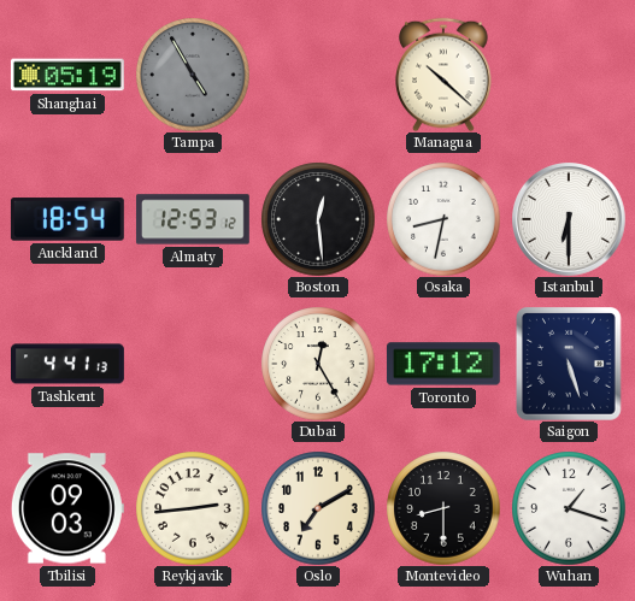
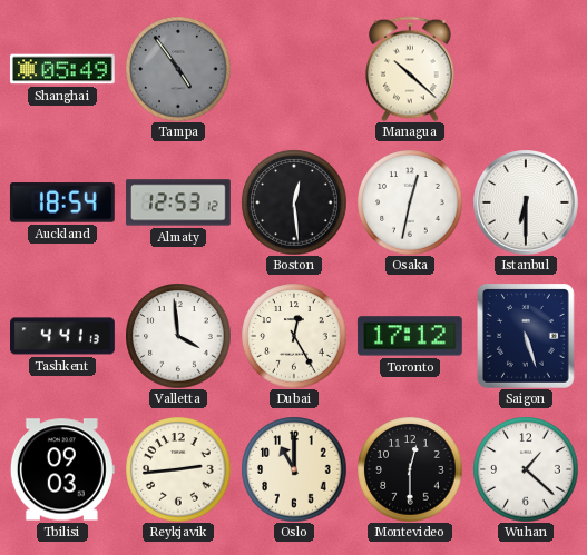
Shanghai: 05:19 -> 05:49
Tampa: 4:55 -> 4:54
Osaka: 8:32 -> 12:32
Valletta: none -> 3:59
Oslo: 7:10 -> 11:00
Montevideo: 8:30 -> 12:30
Wuhan: 1:18 -> 1:22
